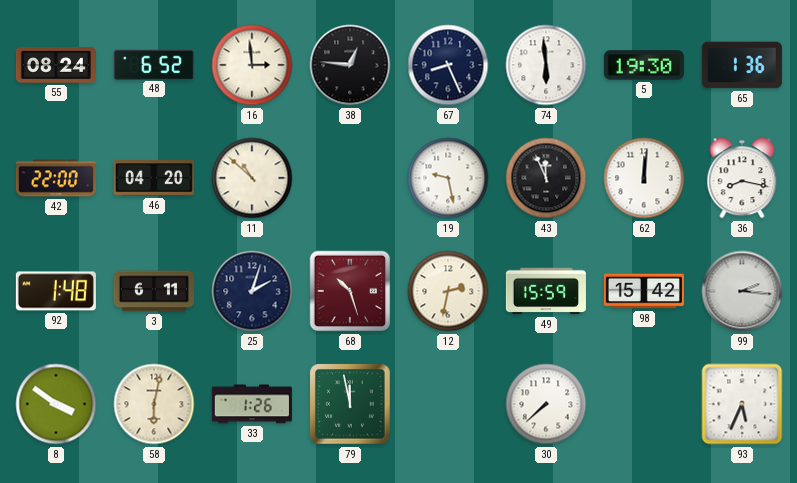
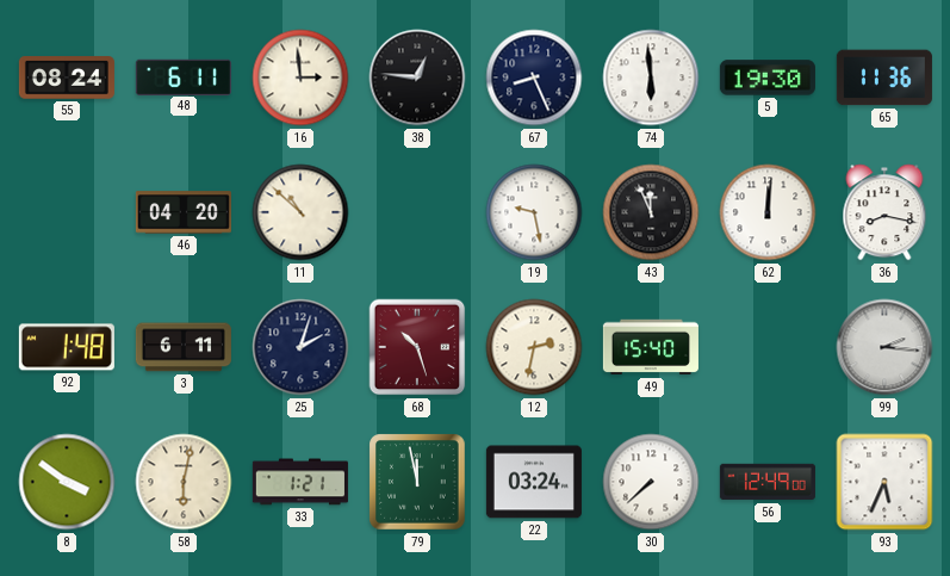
48: 6:52 -> 6:11
65: 1:36 -> 11:36
42: 22:00 -> none
49: 15:59 -> 15:40
98: 15:42 -> none
33: 1:26 -> 1:21
22: none -> 03:24
56: none -> 12:49
